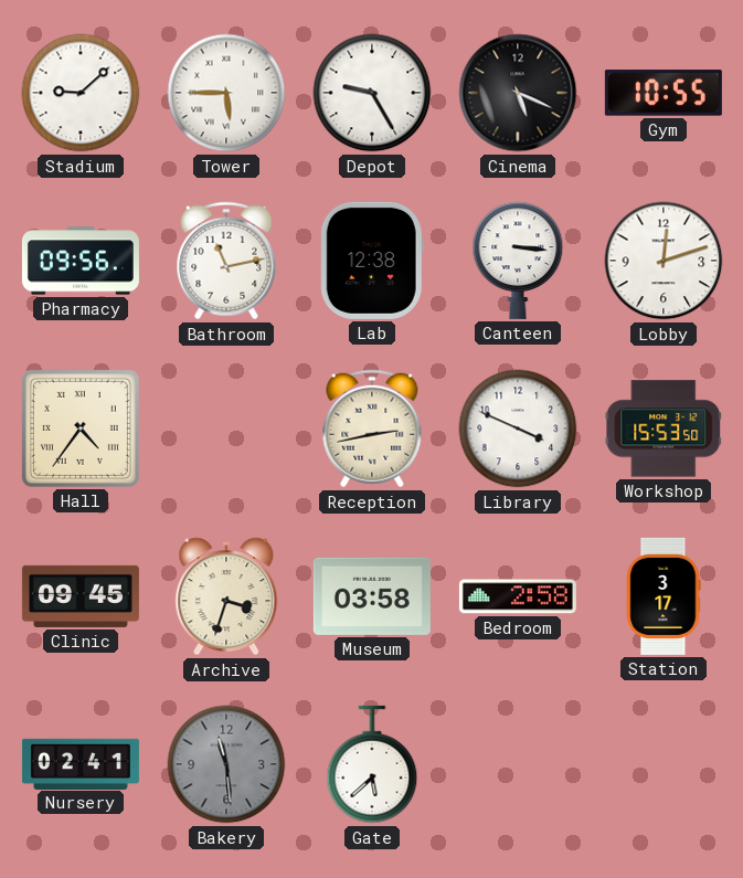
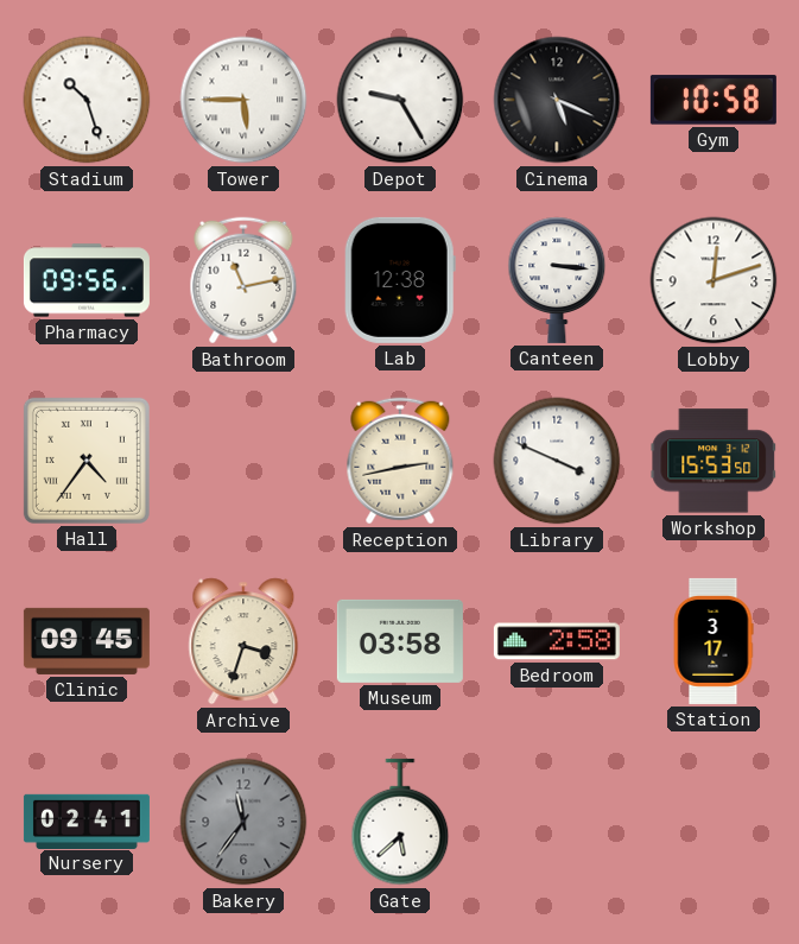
Stadium: 9:08 -> 10:27
Gym: 10:55 -> 10:58
Bakery: 11:29 -> 11:36
